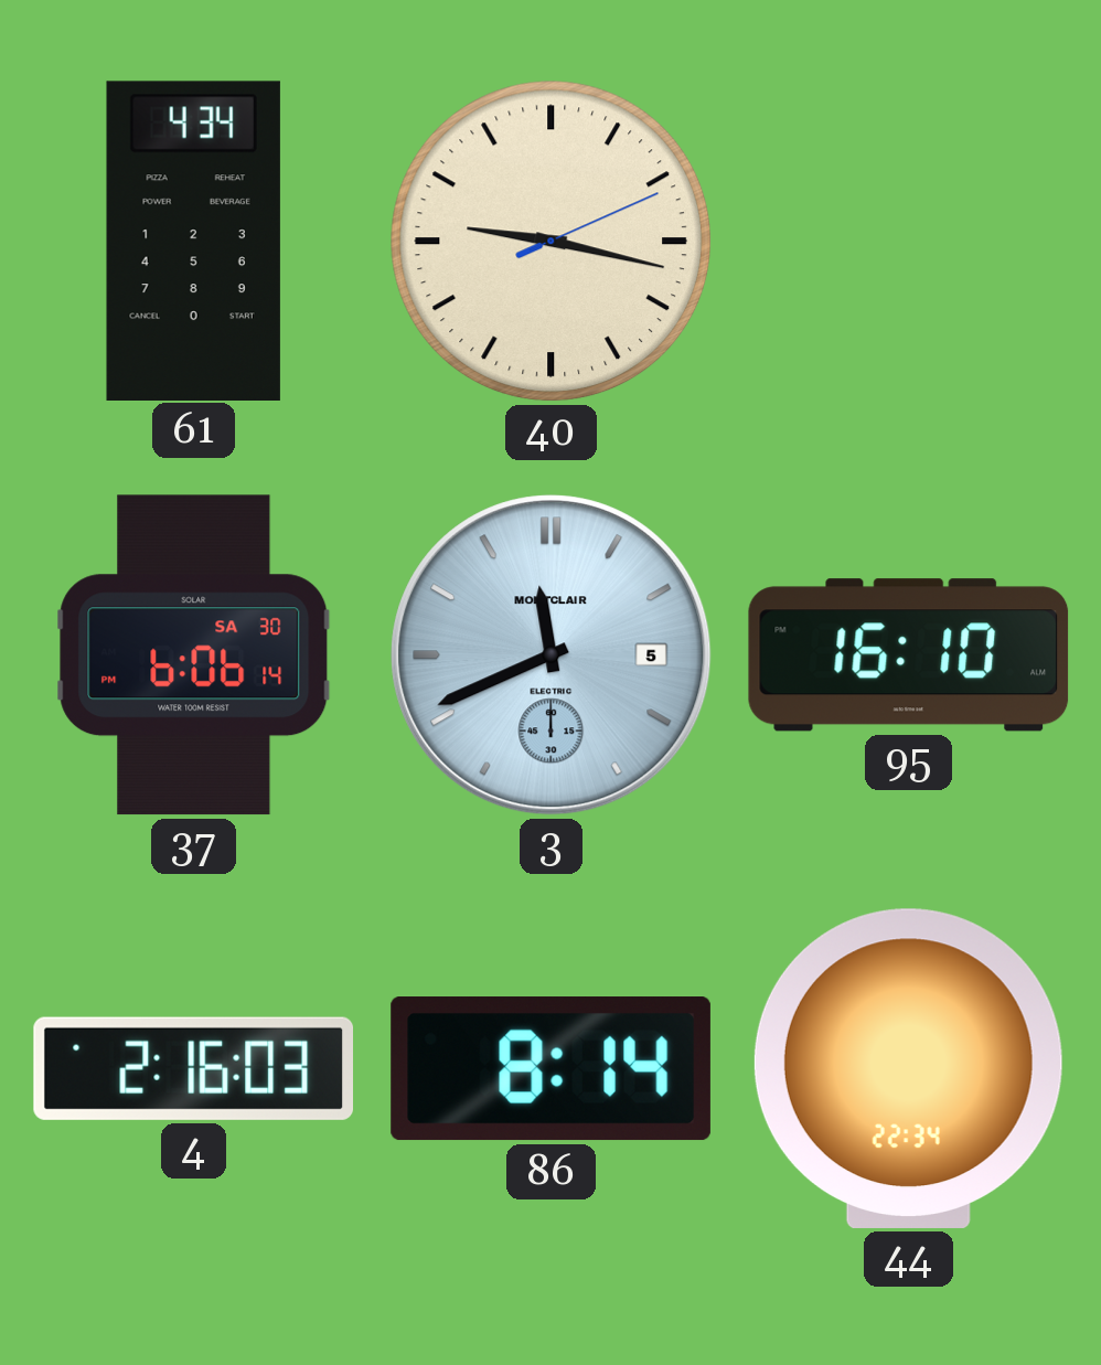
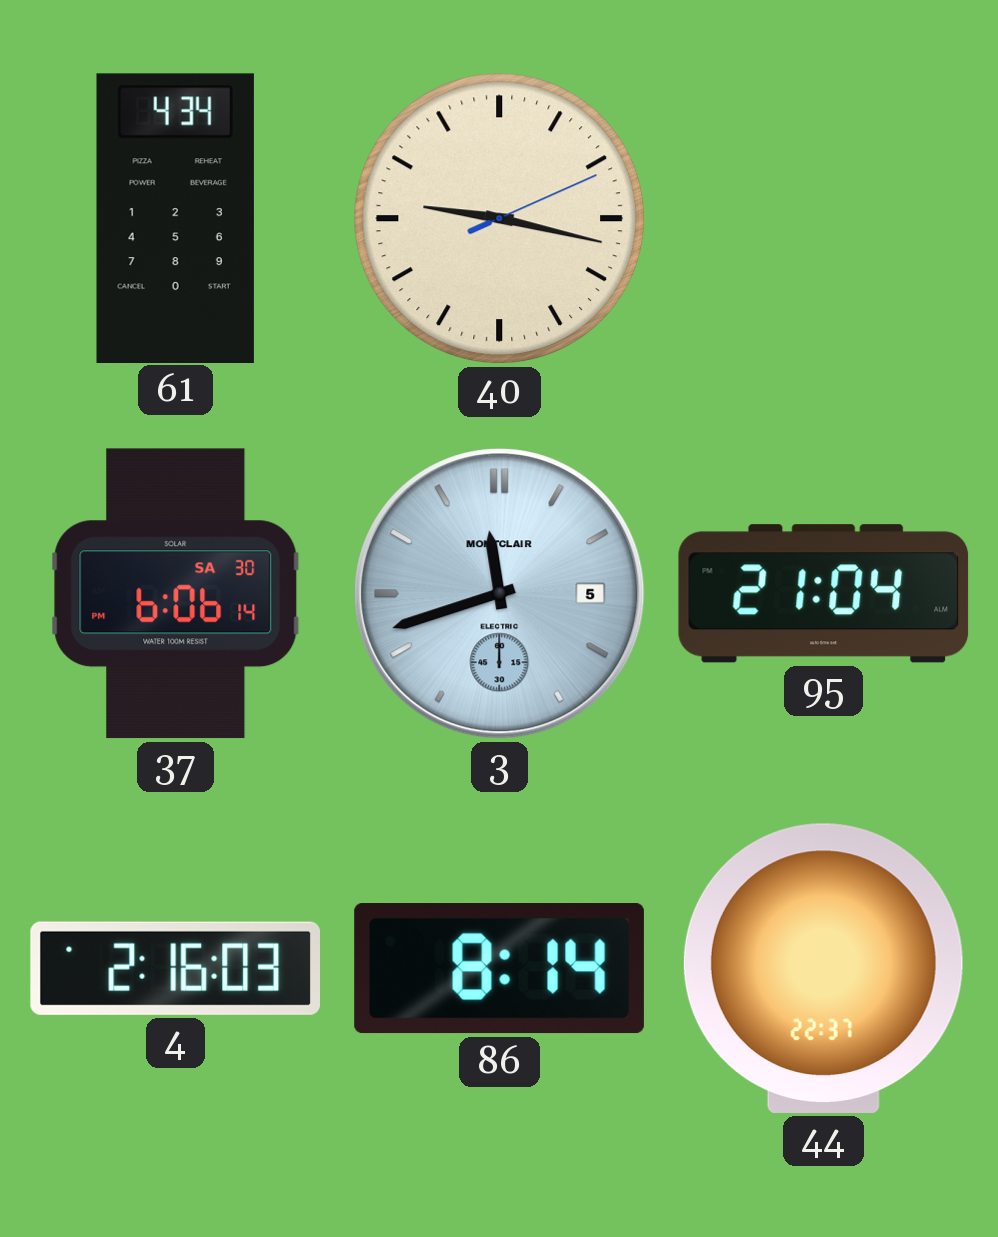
3: 11:41 -> 11:42
95: 16:10 -> 21:04
44: 22:34 -> 22:37
